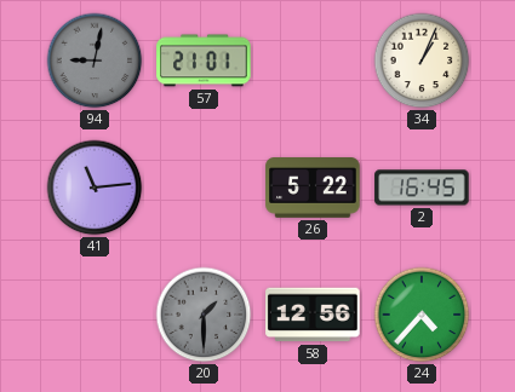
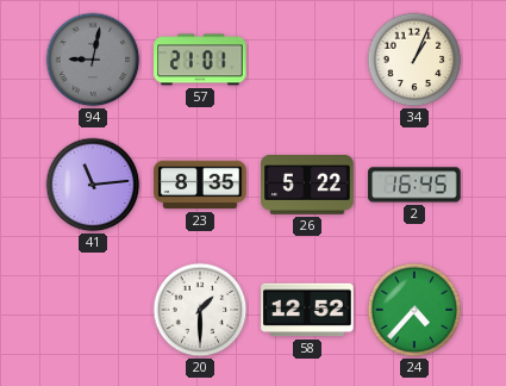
23: none -> 8:35
20 dial: grey -> white
58: 12:56 -> 12:52
